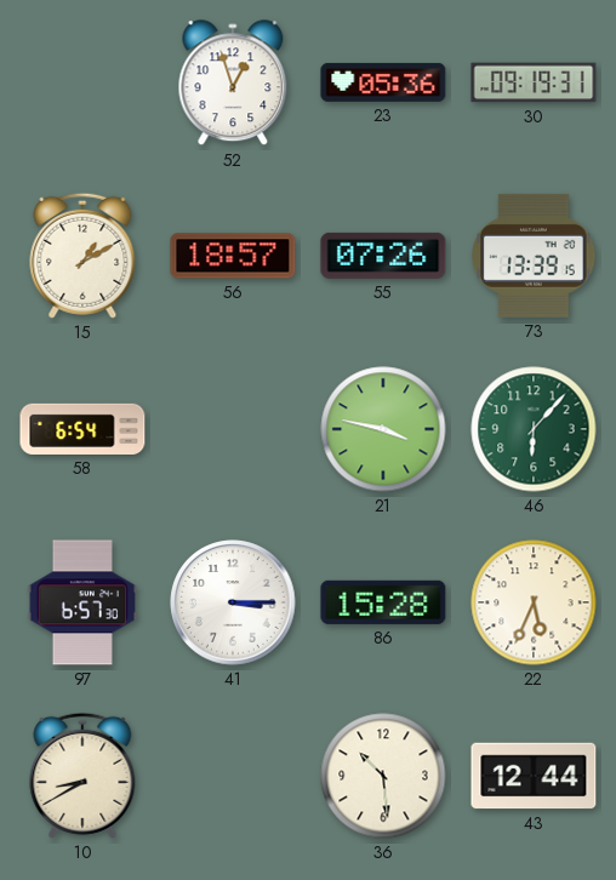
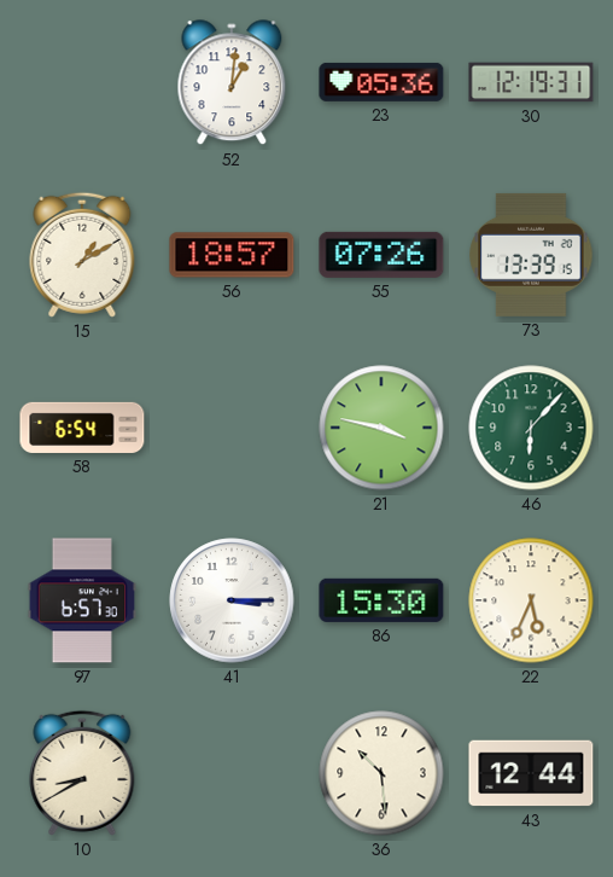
52: 12:57 -> 1:01
30: 09:19 -> 12:19
86: 15:28 -> 15:30
